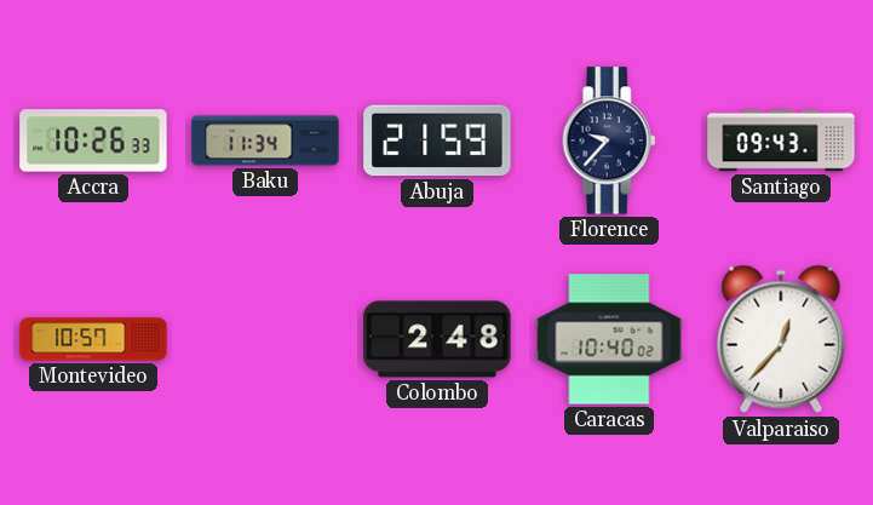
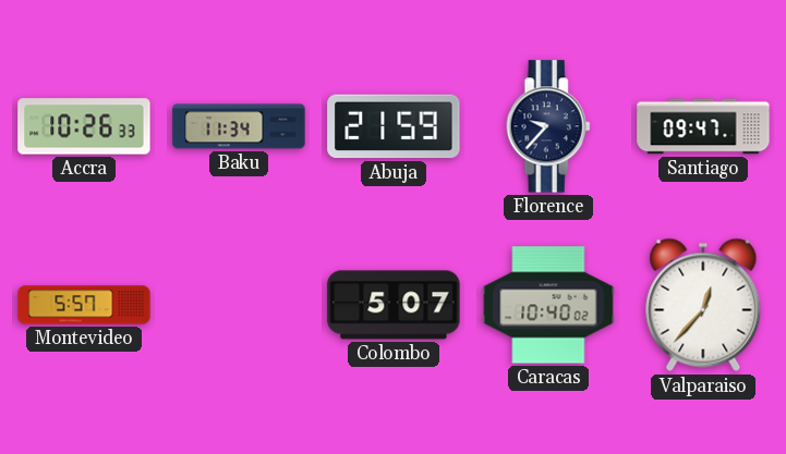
Santiago: 09:43 -> 09:47
Montevideo: 10:57 -> 5:57
Colombo: 2:48 -> 5:07
